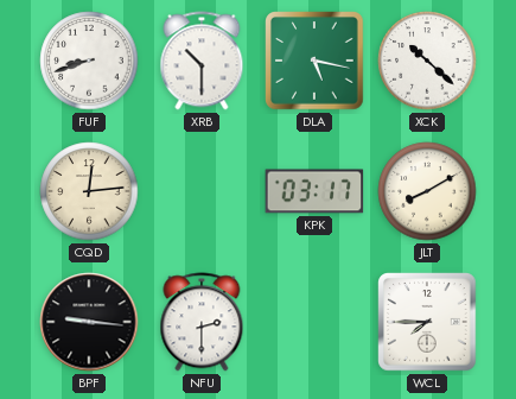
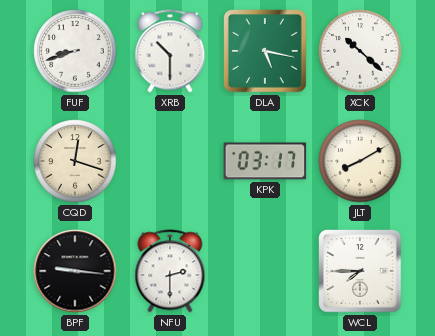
CQD: 12:14 -> 12:18
